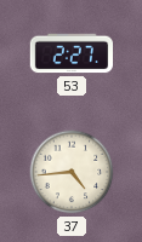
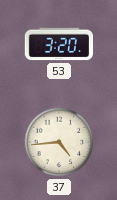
53: 2:27 -> 3:20
